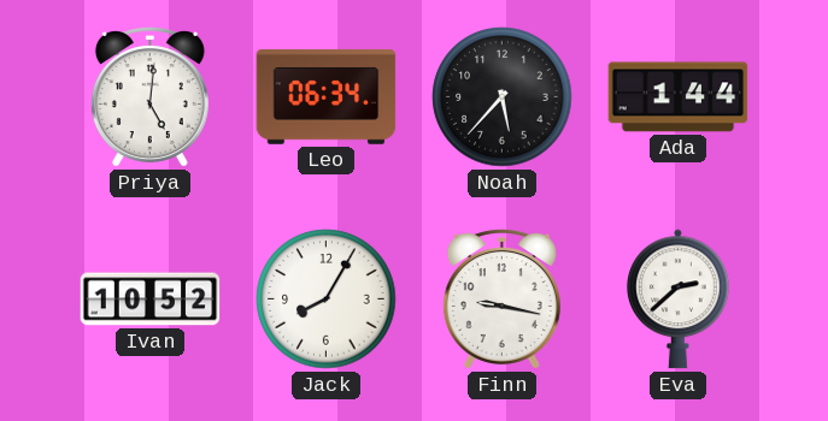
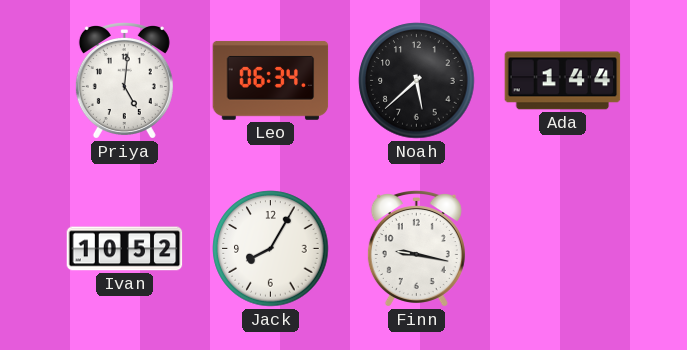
Noah: 5:37 -> 5:38
Eva: 2:38 -> none
